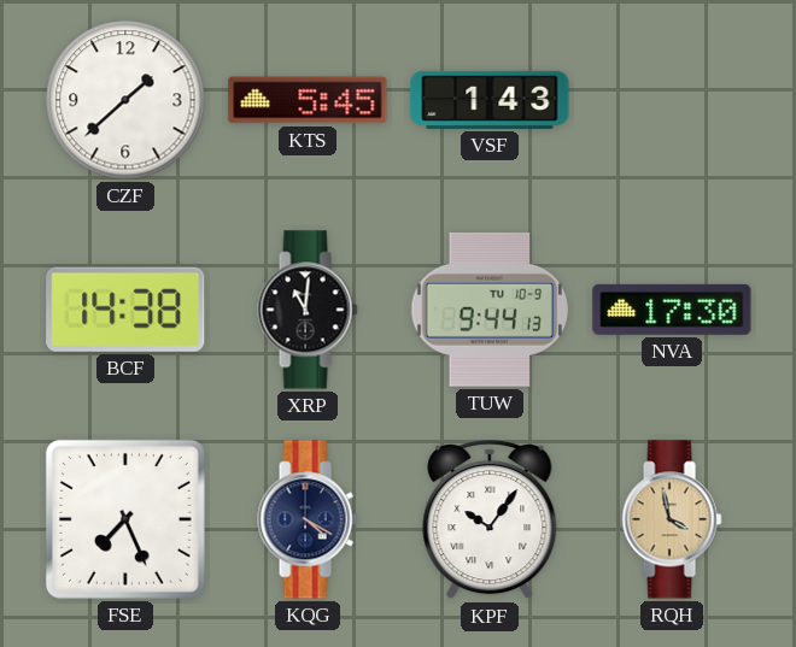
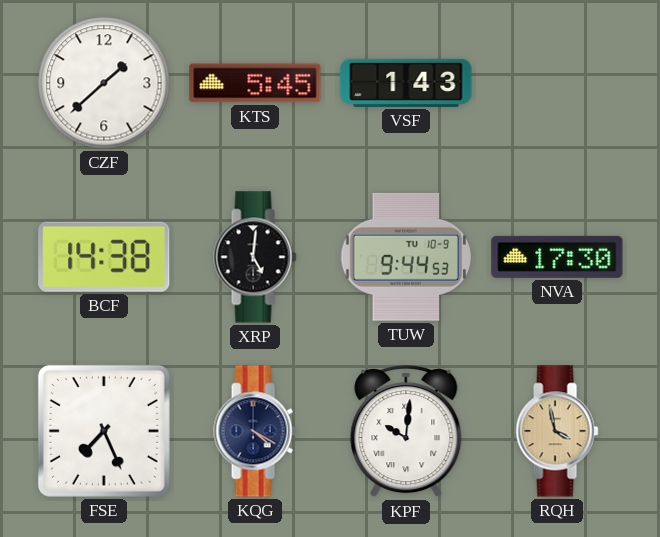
XRP: 11:01 -> 5:01
TUW: 9:44:13 -> 9:44:53
KPF: 10:06 -> 10:01
